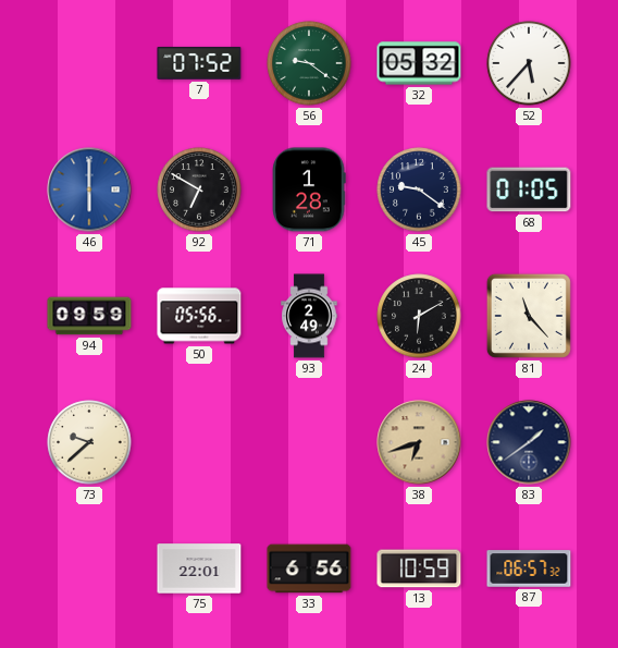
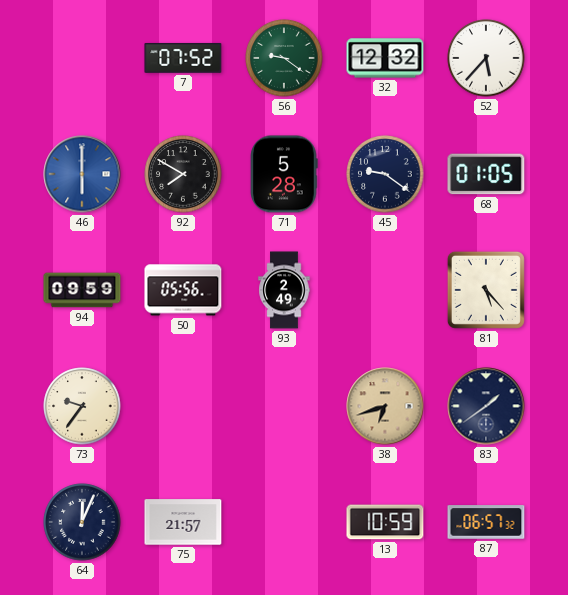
32: 05:32 -> 12:32
92: 6:50 -> 7:50
71: 1:28 -> 5:28
24: 6:10 -> none
81: 11:23 -> 5:23
73: 9:38 -> 9:36
64: none -> 12:04
75: 22:01 -> 21:57
33: 6:56 -> none
